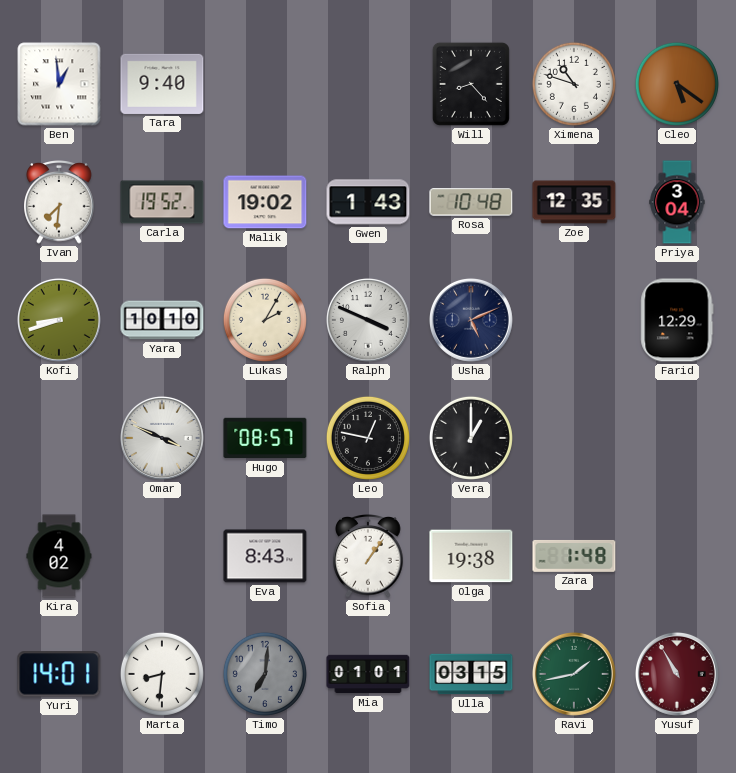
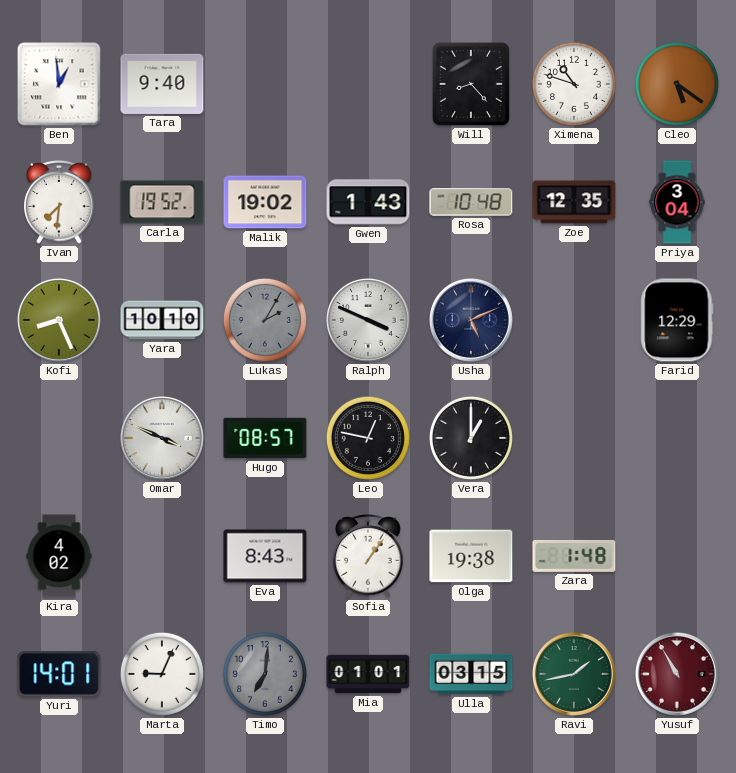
Kofi: 8:42 -> 8:26
Lukas dial: cream -> grey
Marta: 8:31 -> 9:04
